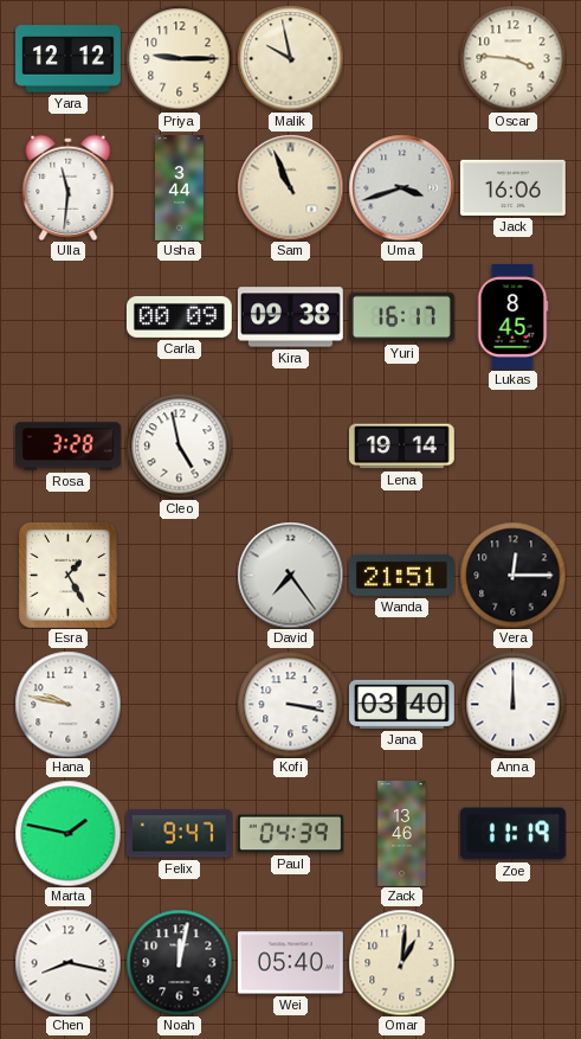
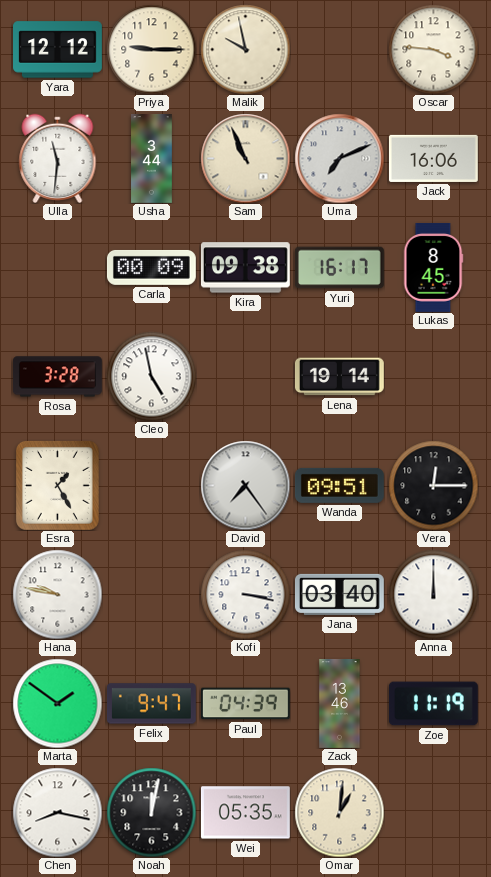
Uma: 3:42 -> 7:11
Wanda: 21:51 -> 09:51
Marta: 1:47 -> 1:51
Wei: 05:40 -> 05:35
